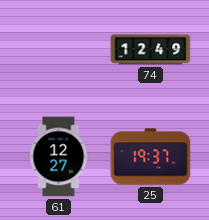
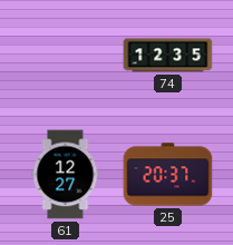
74: 12:49 -> 12:35
25: 19:37 -> 20:37
